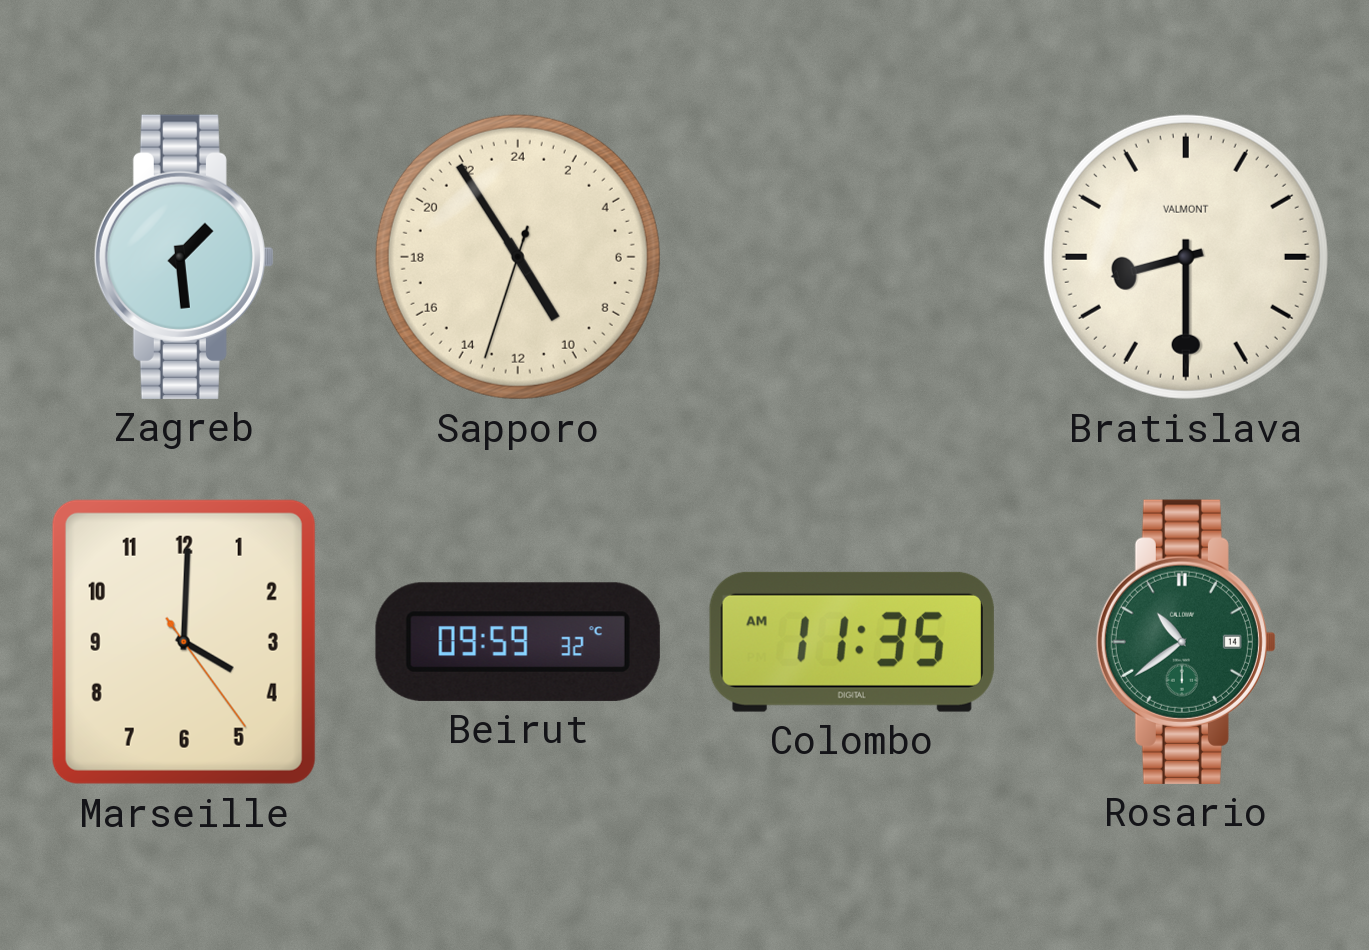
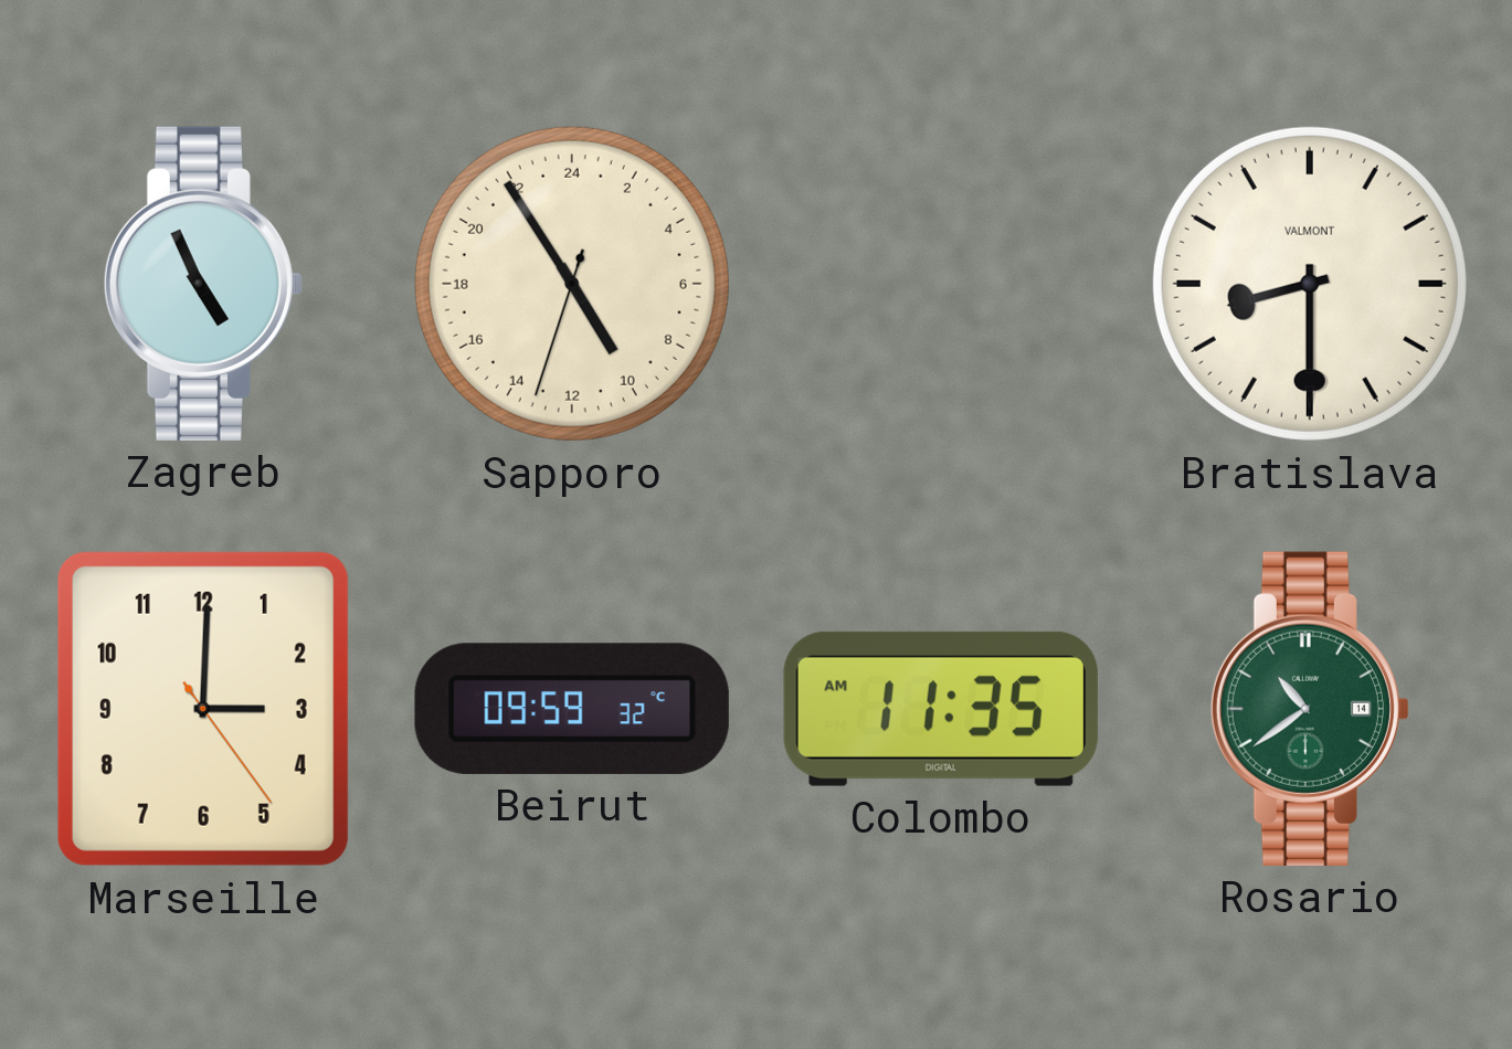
Zagreb: 1:29 -> 4:56
Marseille: 4:00 -> 3:00
